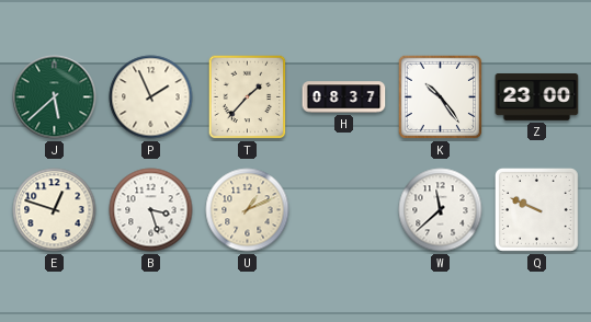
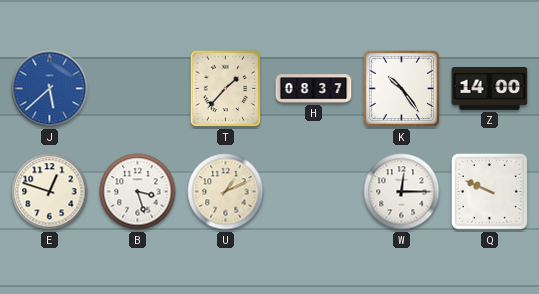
J dial: green -> blue
P: 1:56 -> none
Z: 23:00 -> 14:00
W: 11:38 -> 12:15
